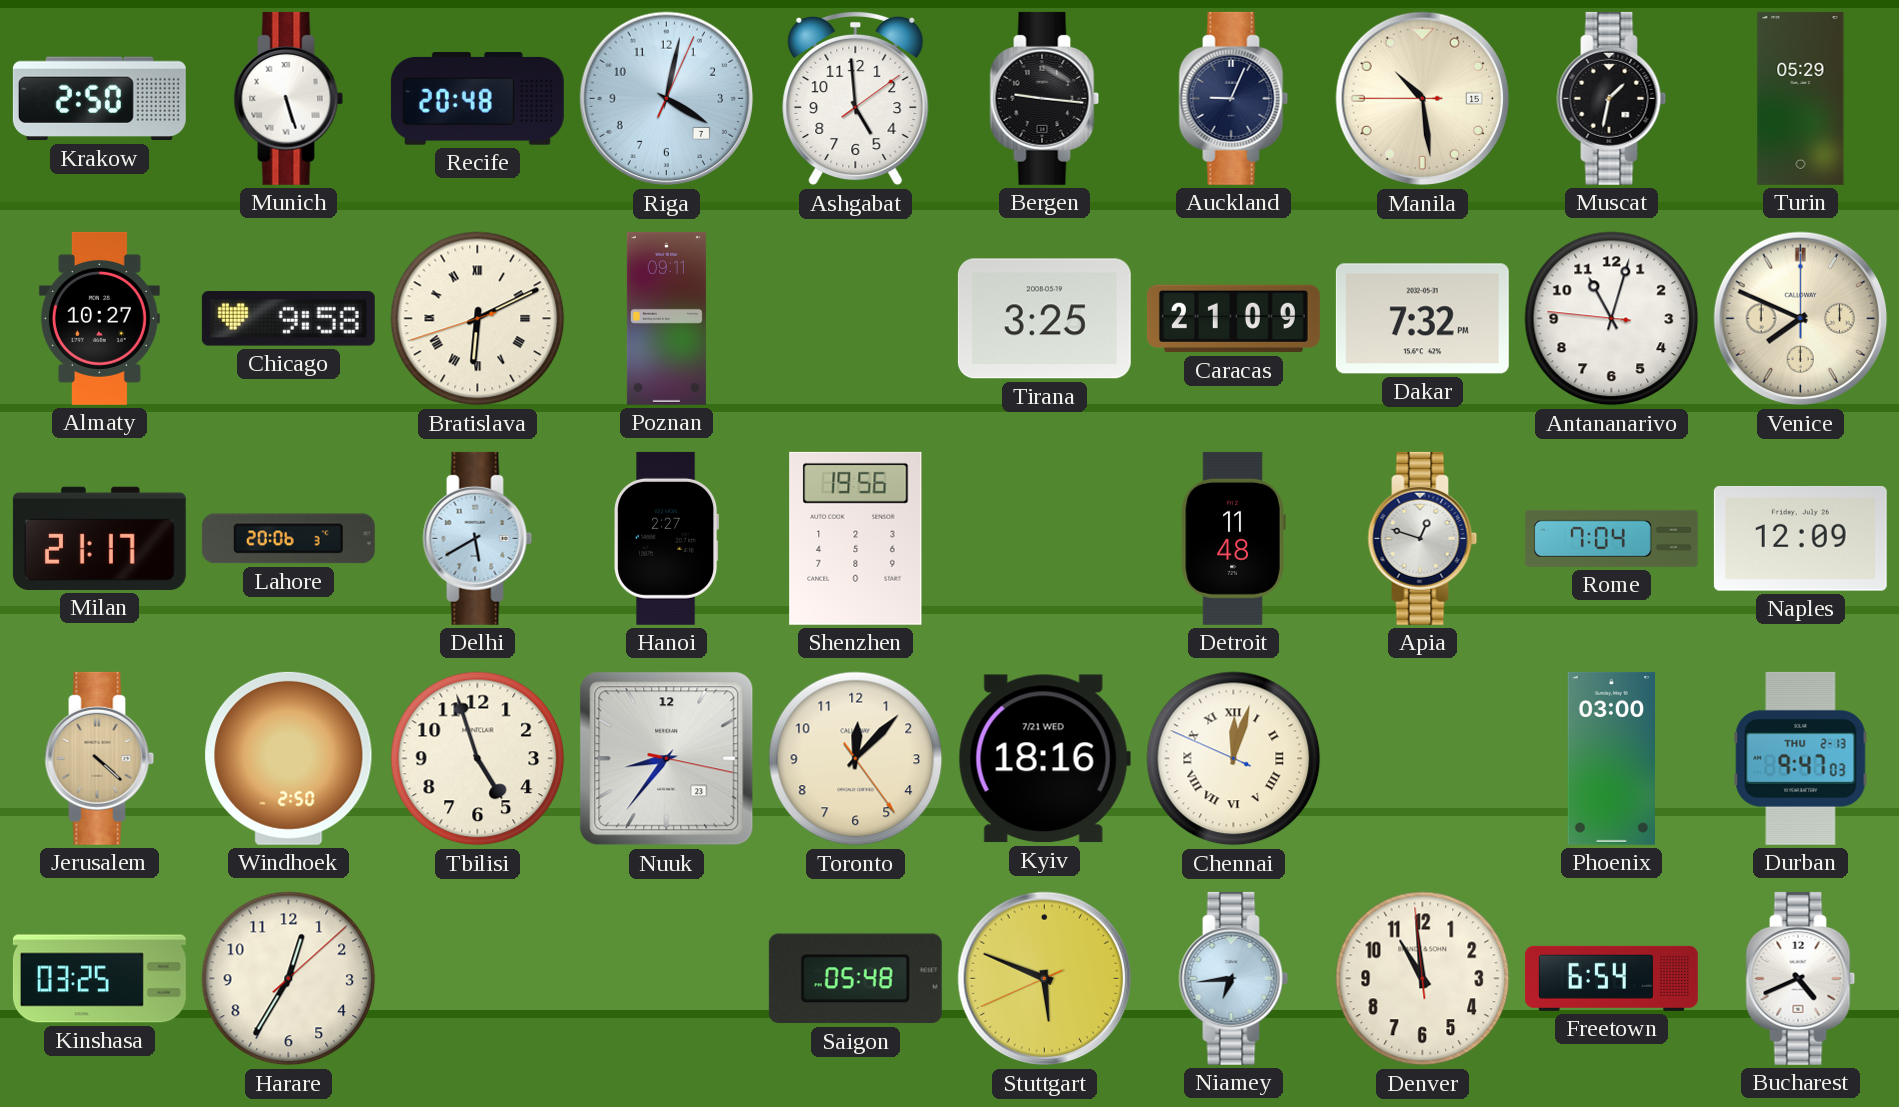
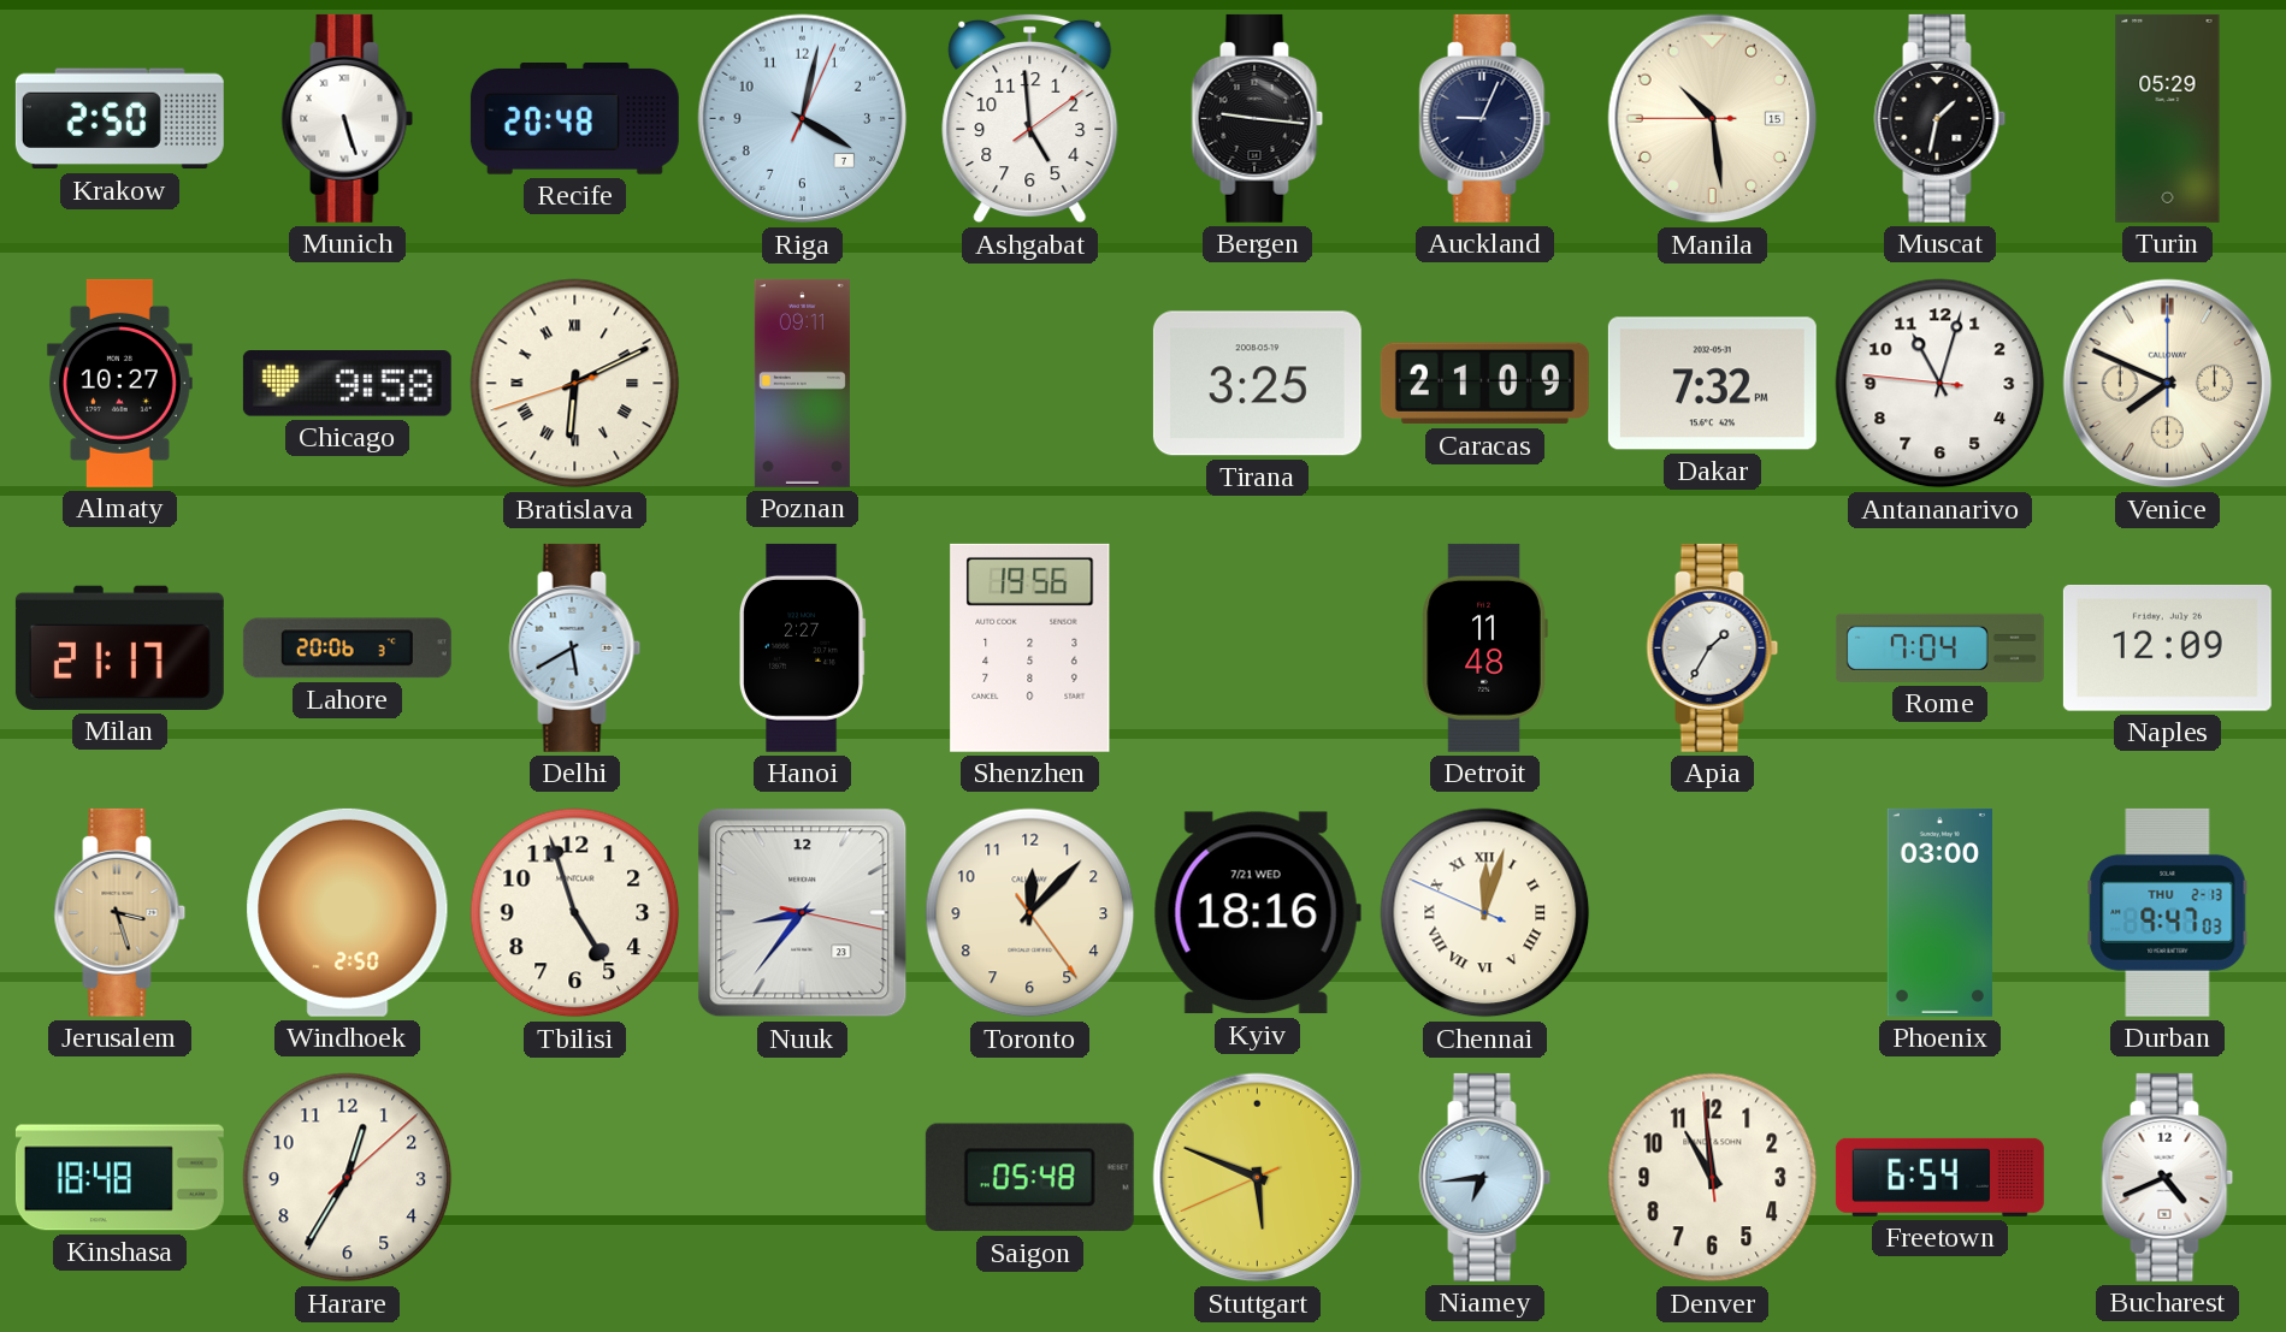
Apia: 12:48 -> 1:35
Jerusalem: 4:22 -> 3:27
Kinshasa: 03:25 -> 18:48
